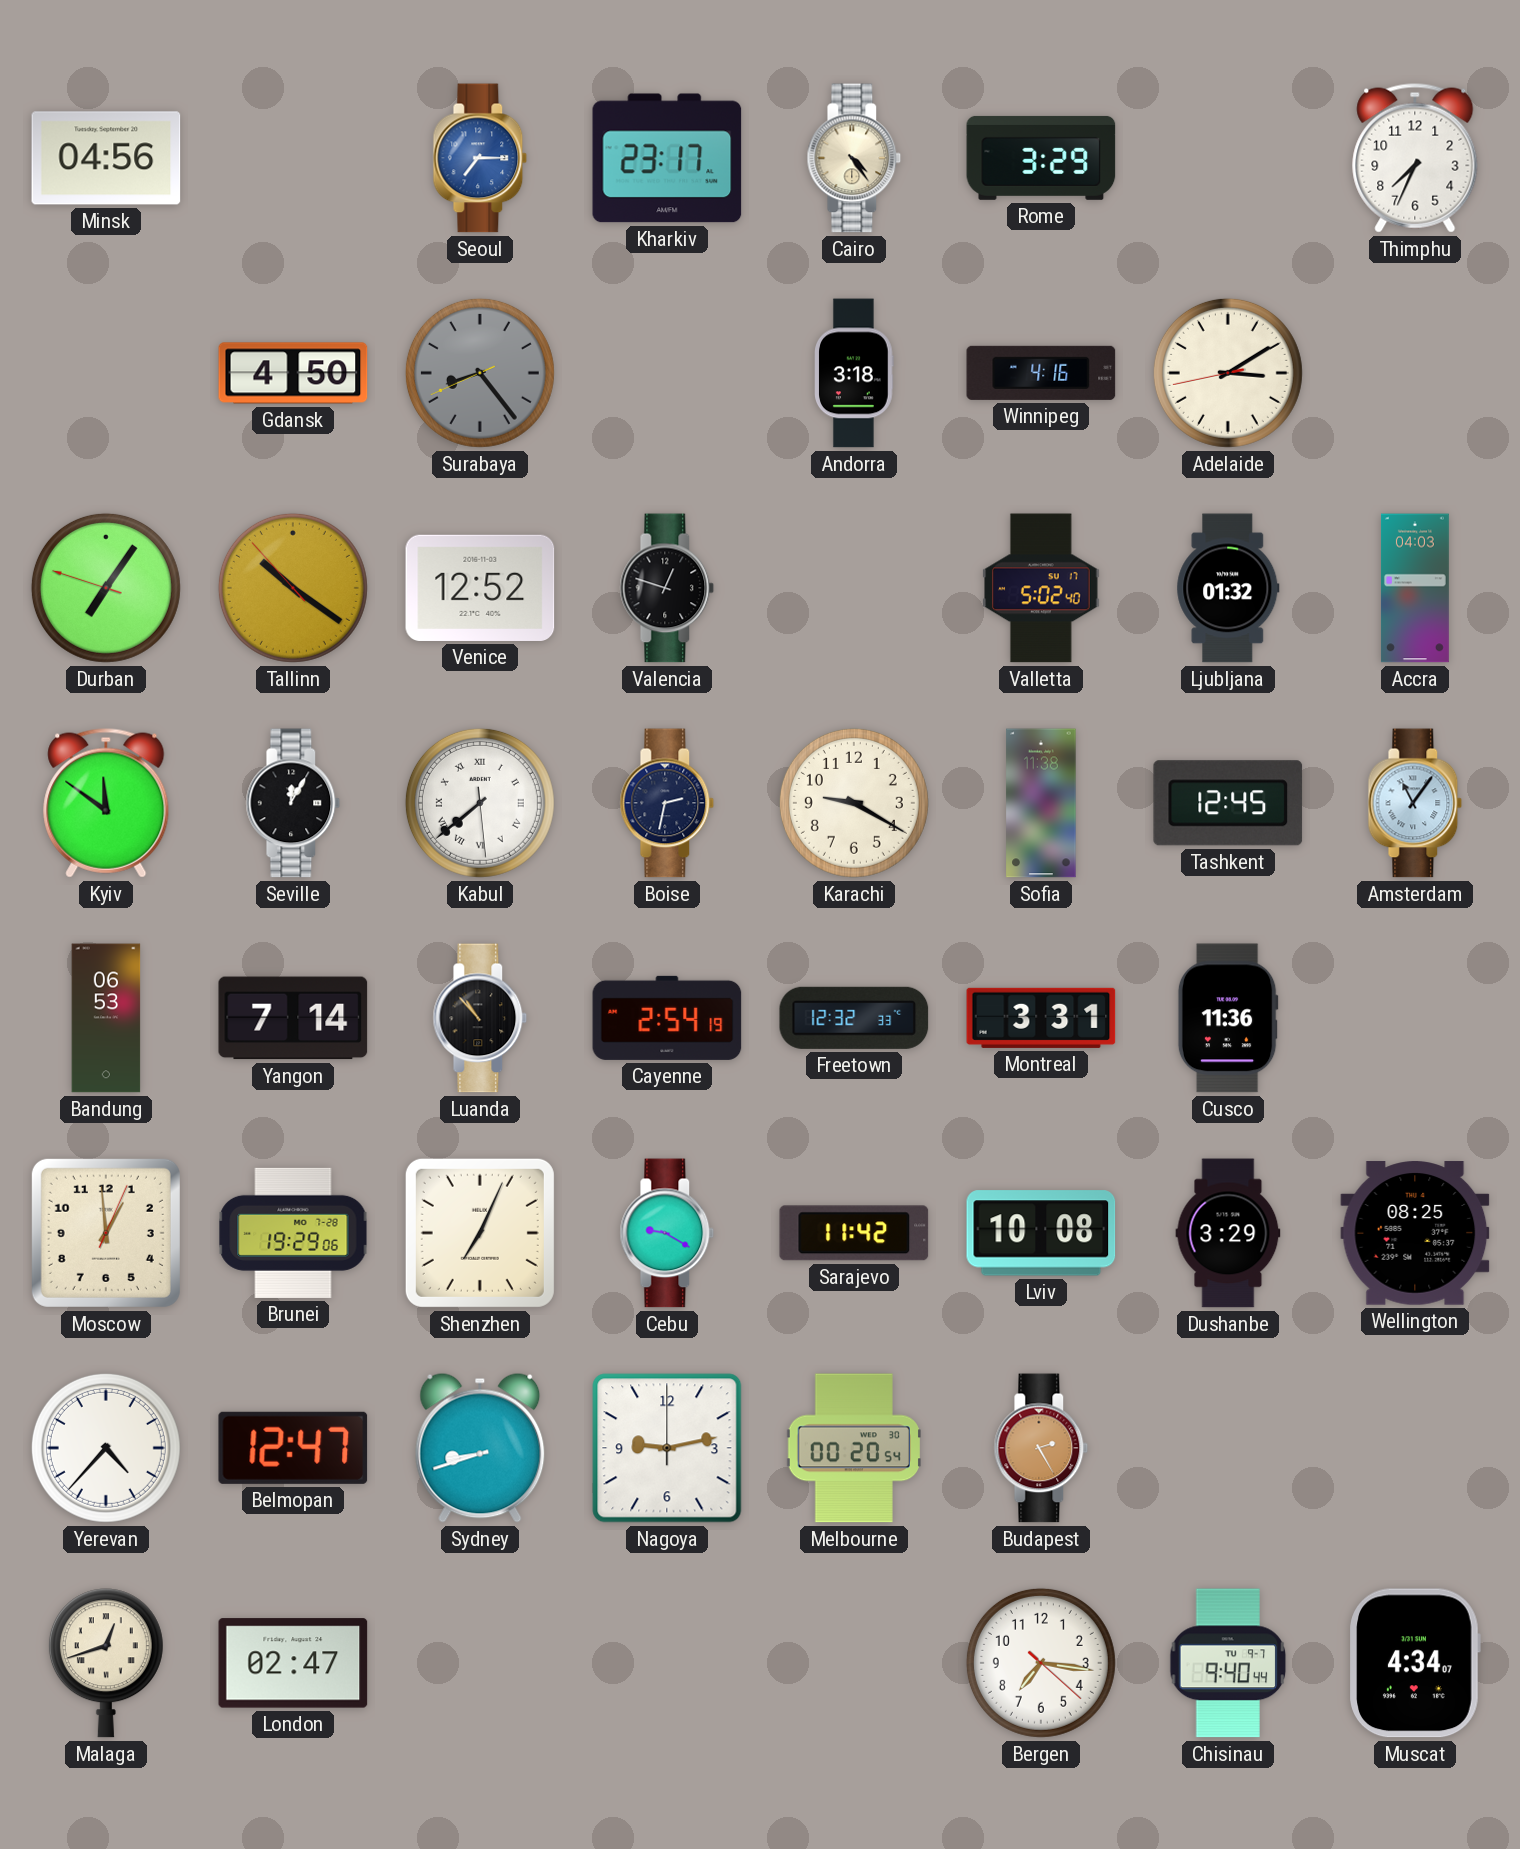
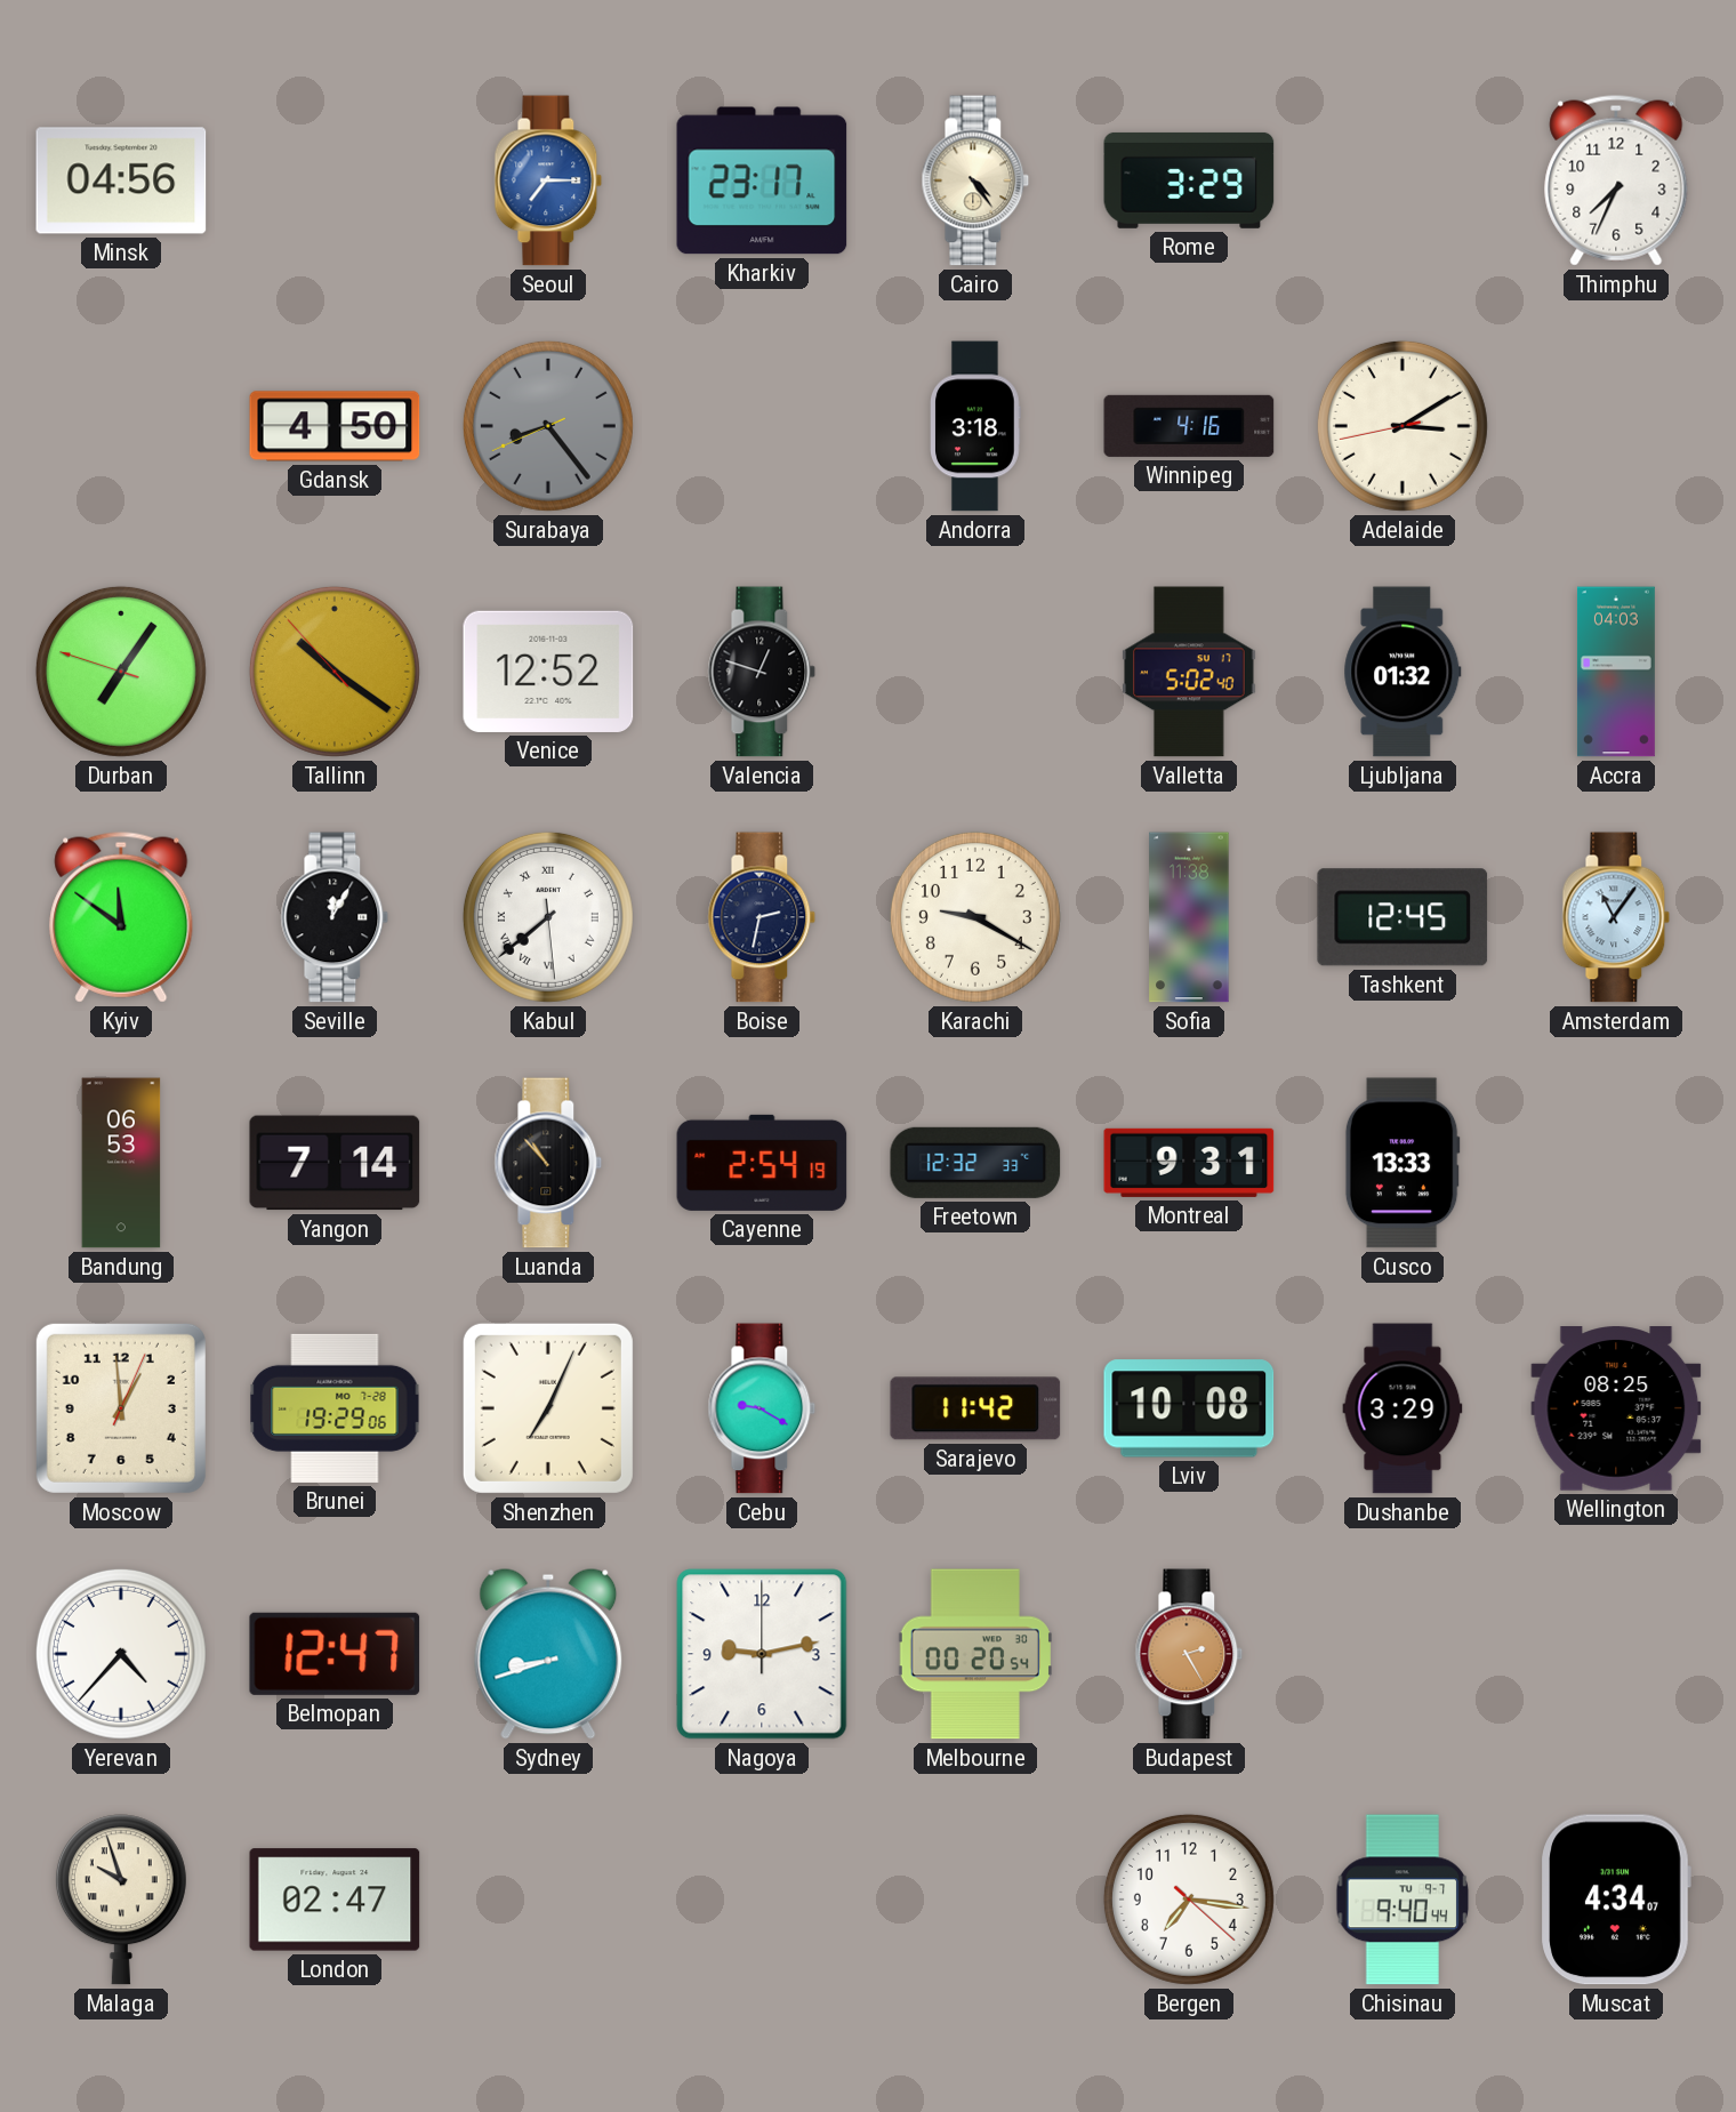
Montreal: 3:31 -> 9:31
Cusco: 11:36 -> 13:33
Malaga: 12:42 -> 9:57
